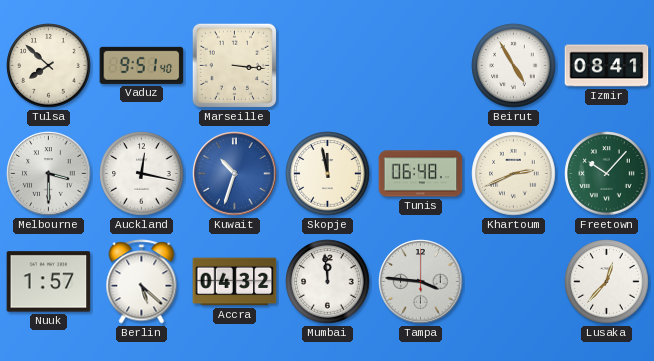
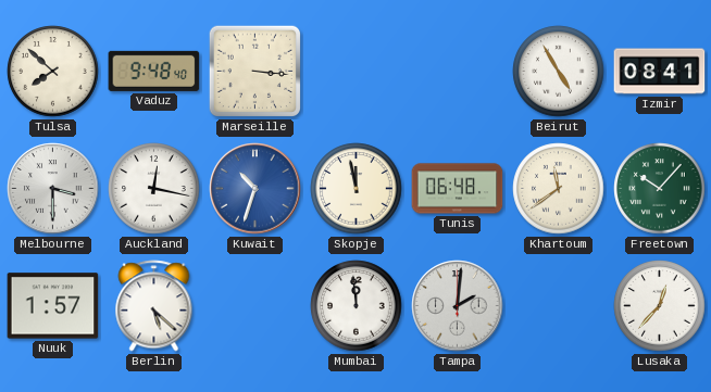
Vaduz: 9:51 -> 9:48
Khartoum: 2:41 -> 11:39
Accra: 04:32 -> none
Tampa: 3:46 -> 2:01
